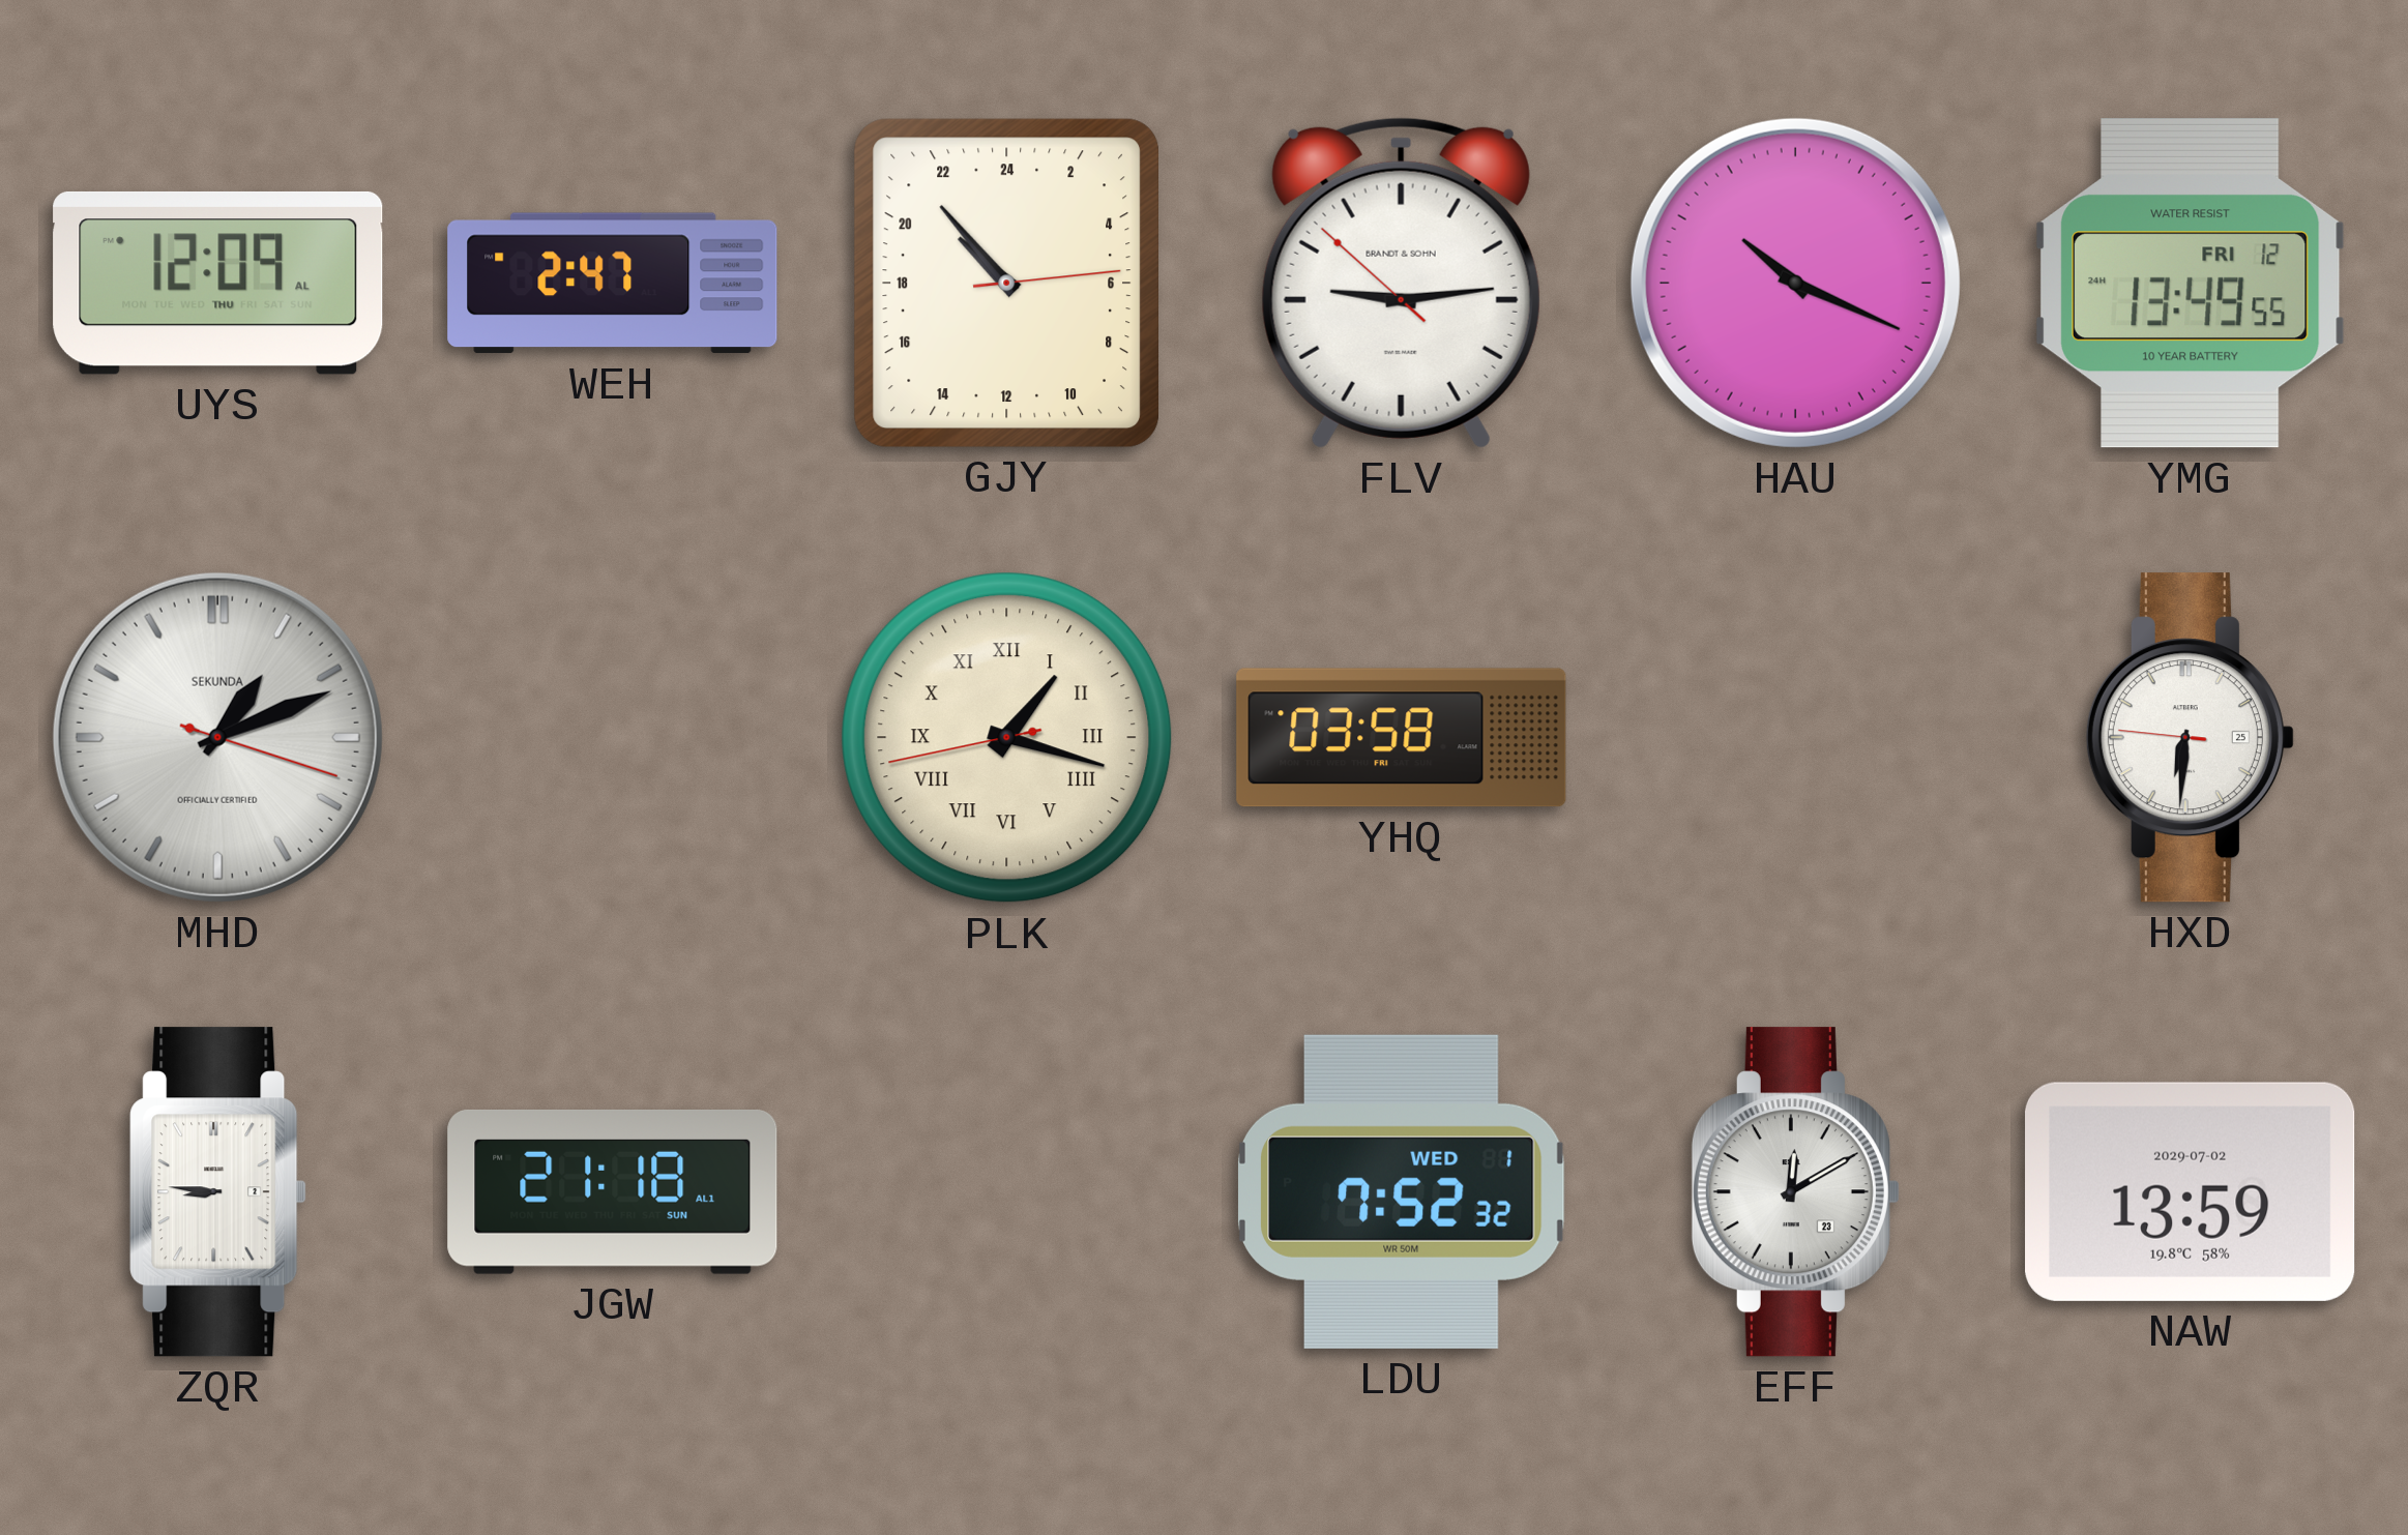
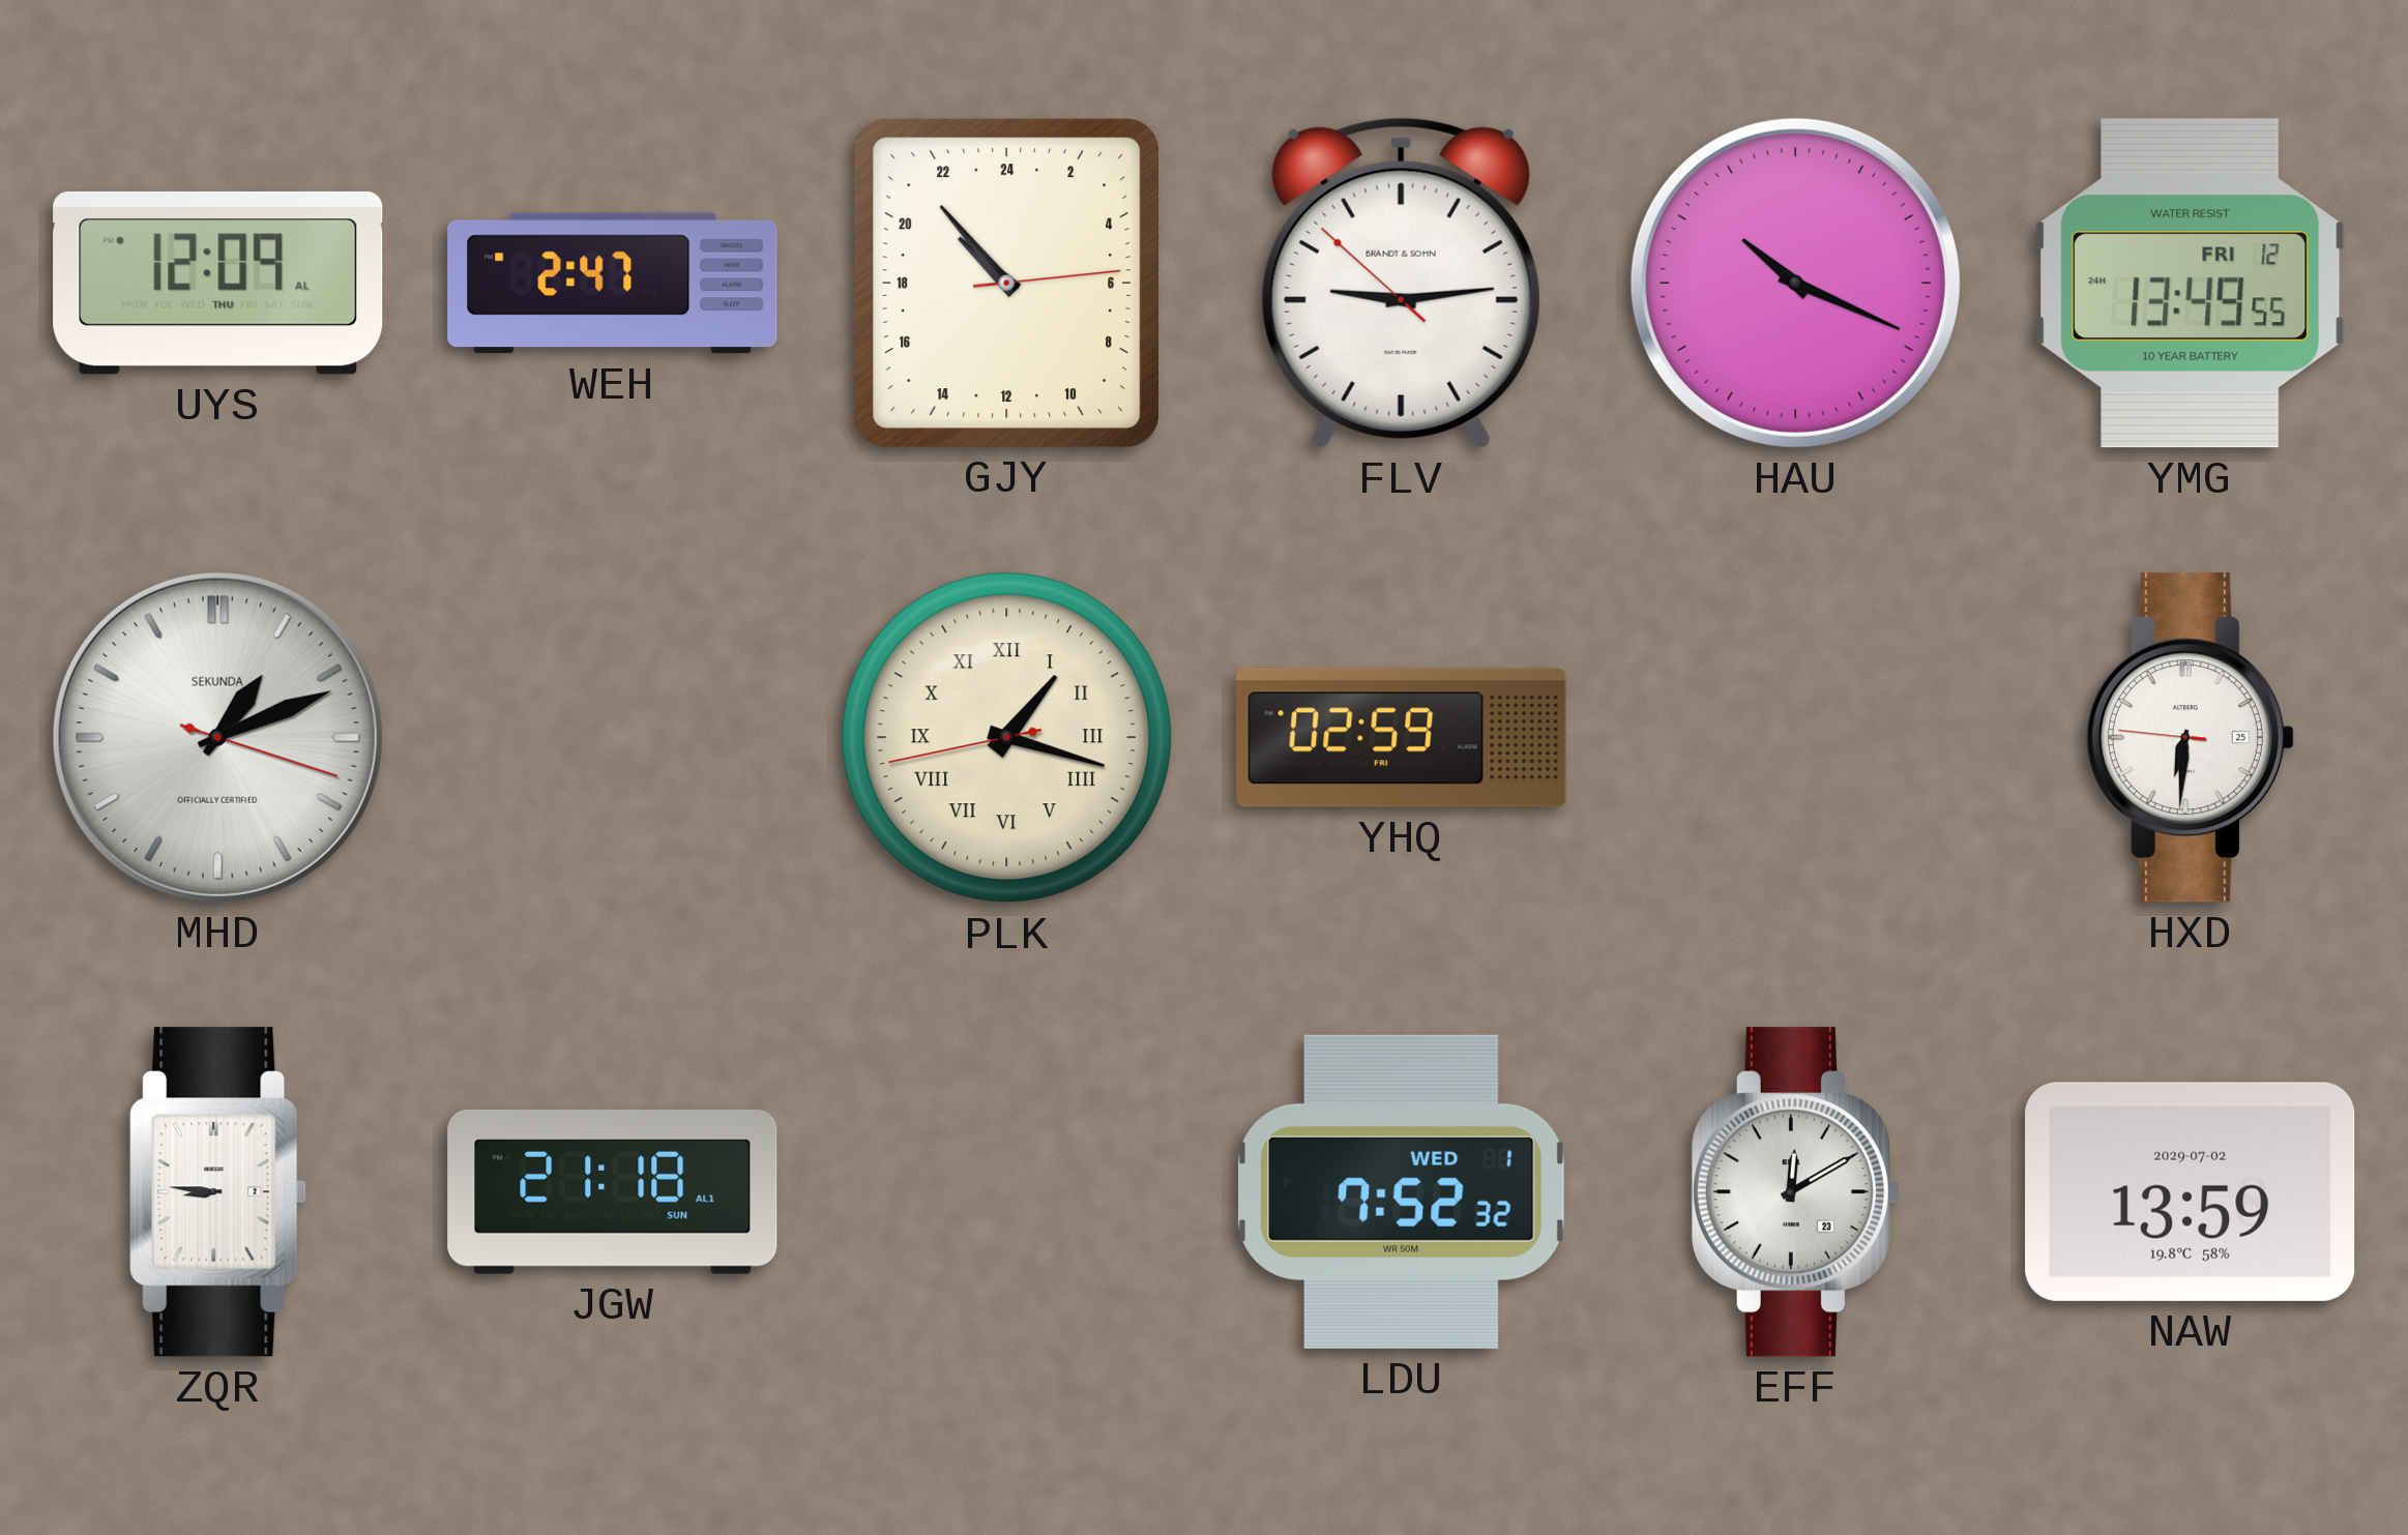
YHQ: 03:58 -> 02:59
